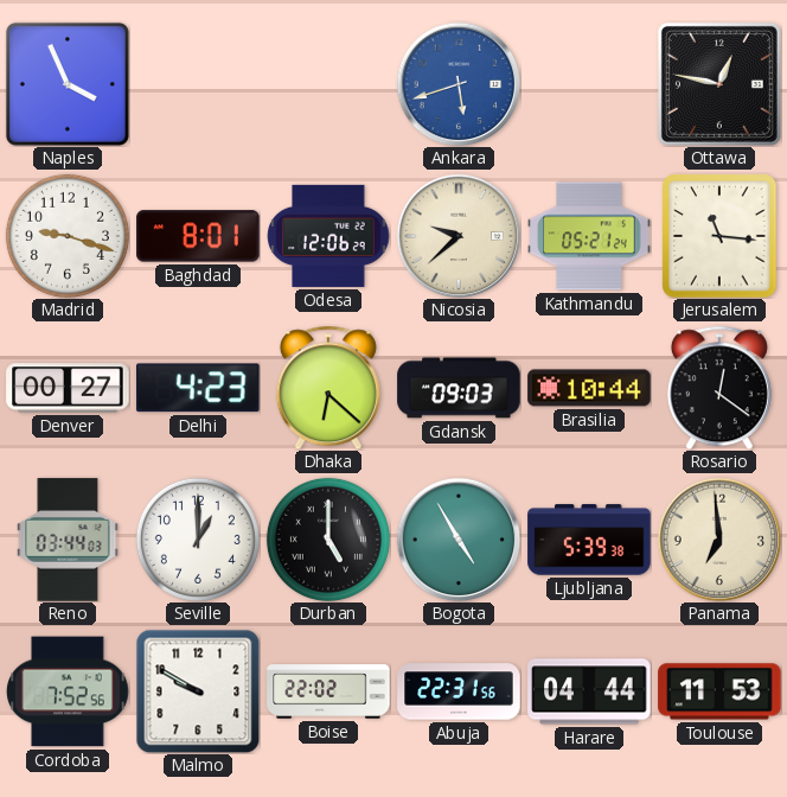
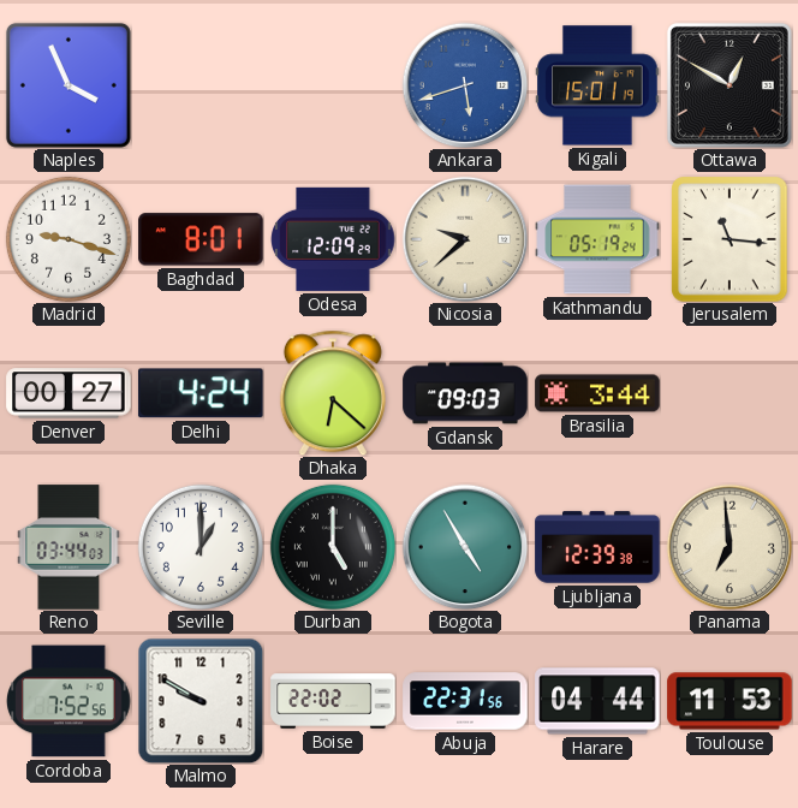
Kigali: none -> 15:01
Ottawa: 12:47 -> 12:50
Odesa: 12:06 -> 12:09
Kathmandu: 05:21 -> 05:19
Delhi: 4:23 -> 4:24
Brasilia: 10:44 -> 3:44
Rosario: 12:21 -> none
Ljubljana: 5:39 -> 12:39
